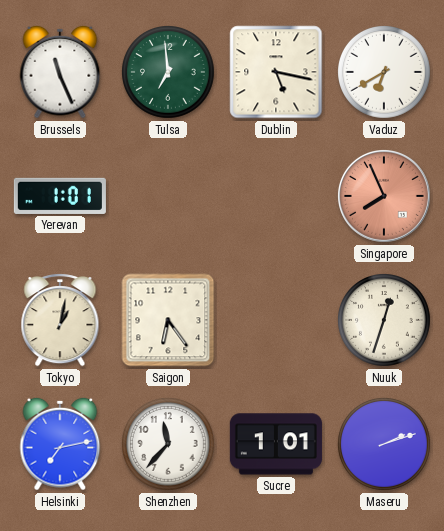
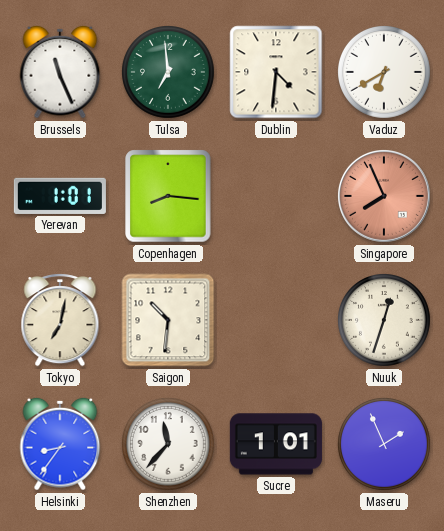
Dublin: 5:17 -> 4:31
Copenhagen: none -> 8:16
Tokyo: 1:02 -> 7:02
Saigon: 6:24 -> 10:31
Helsinki: 7:13 -> 8:36
Maseru: 2:12 -> 1:56
